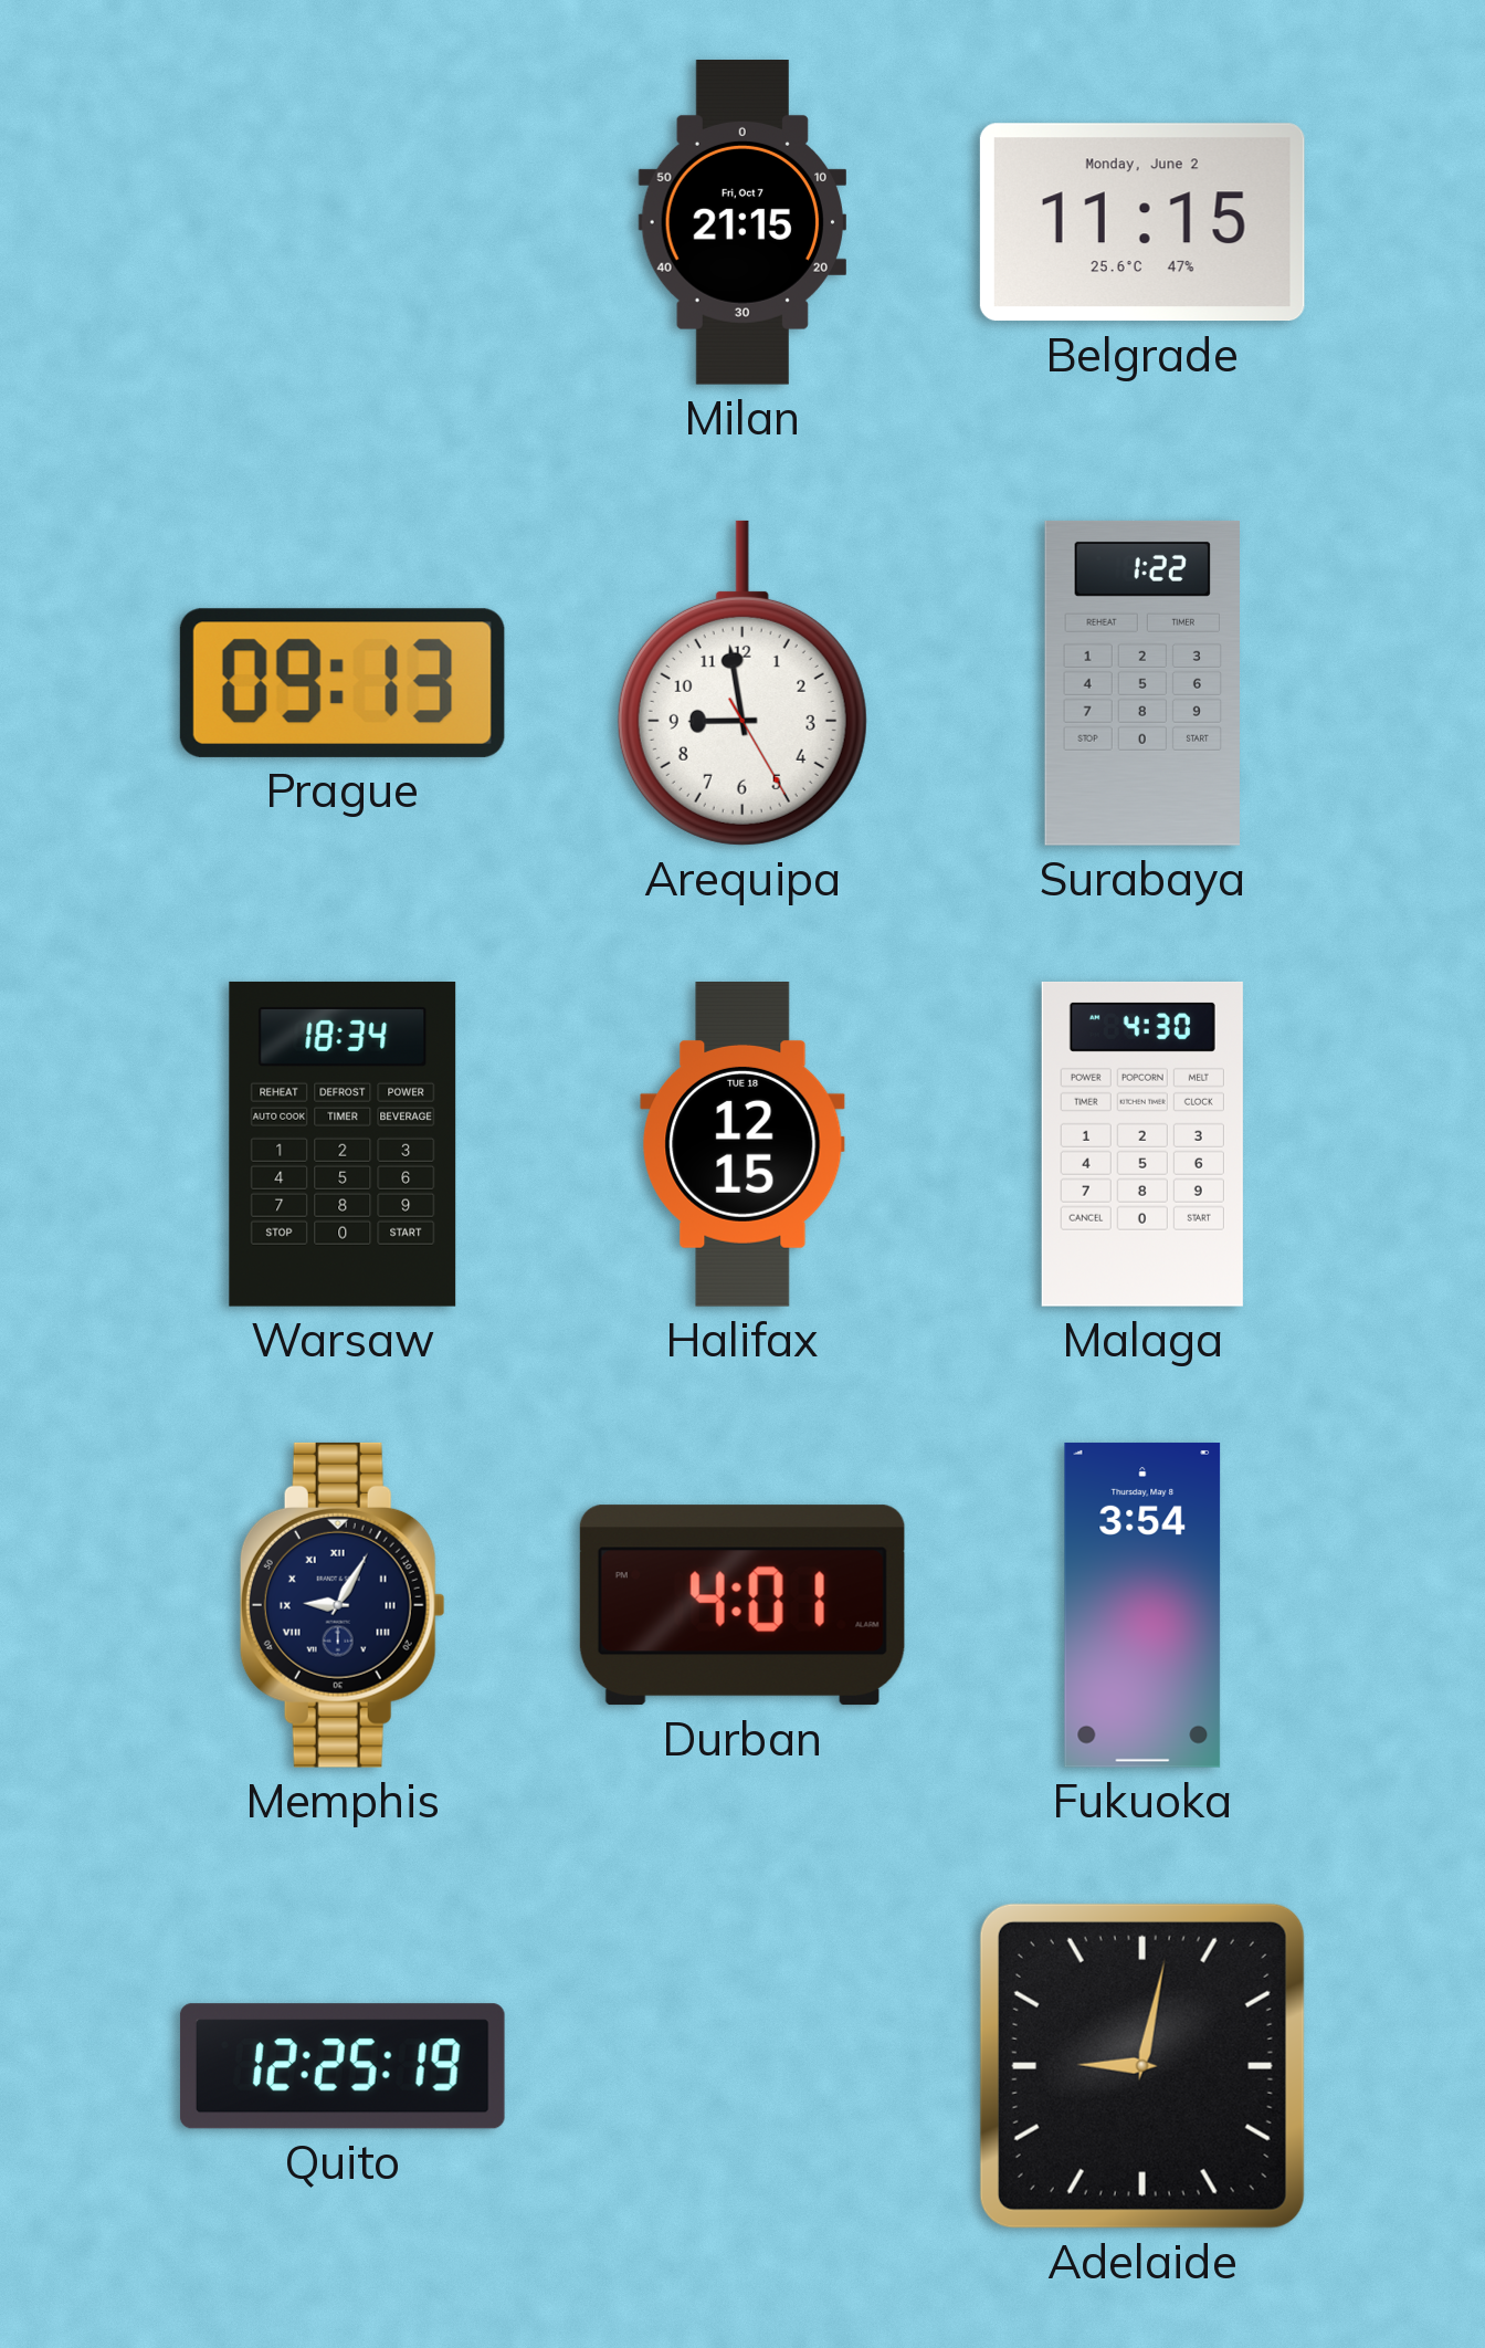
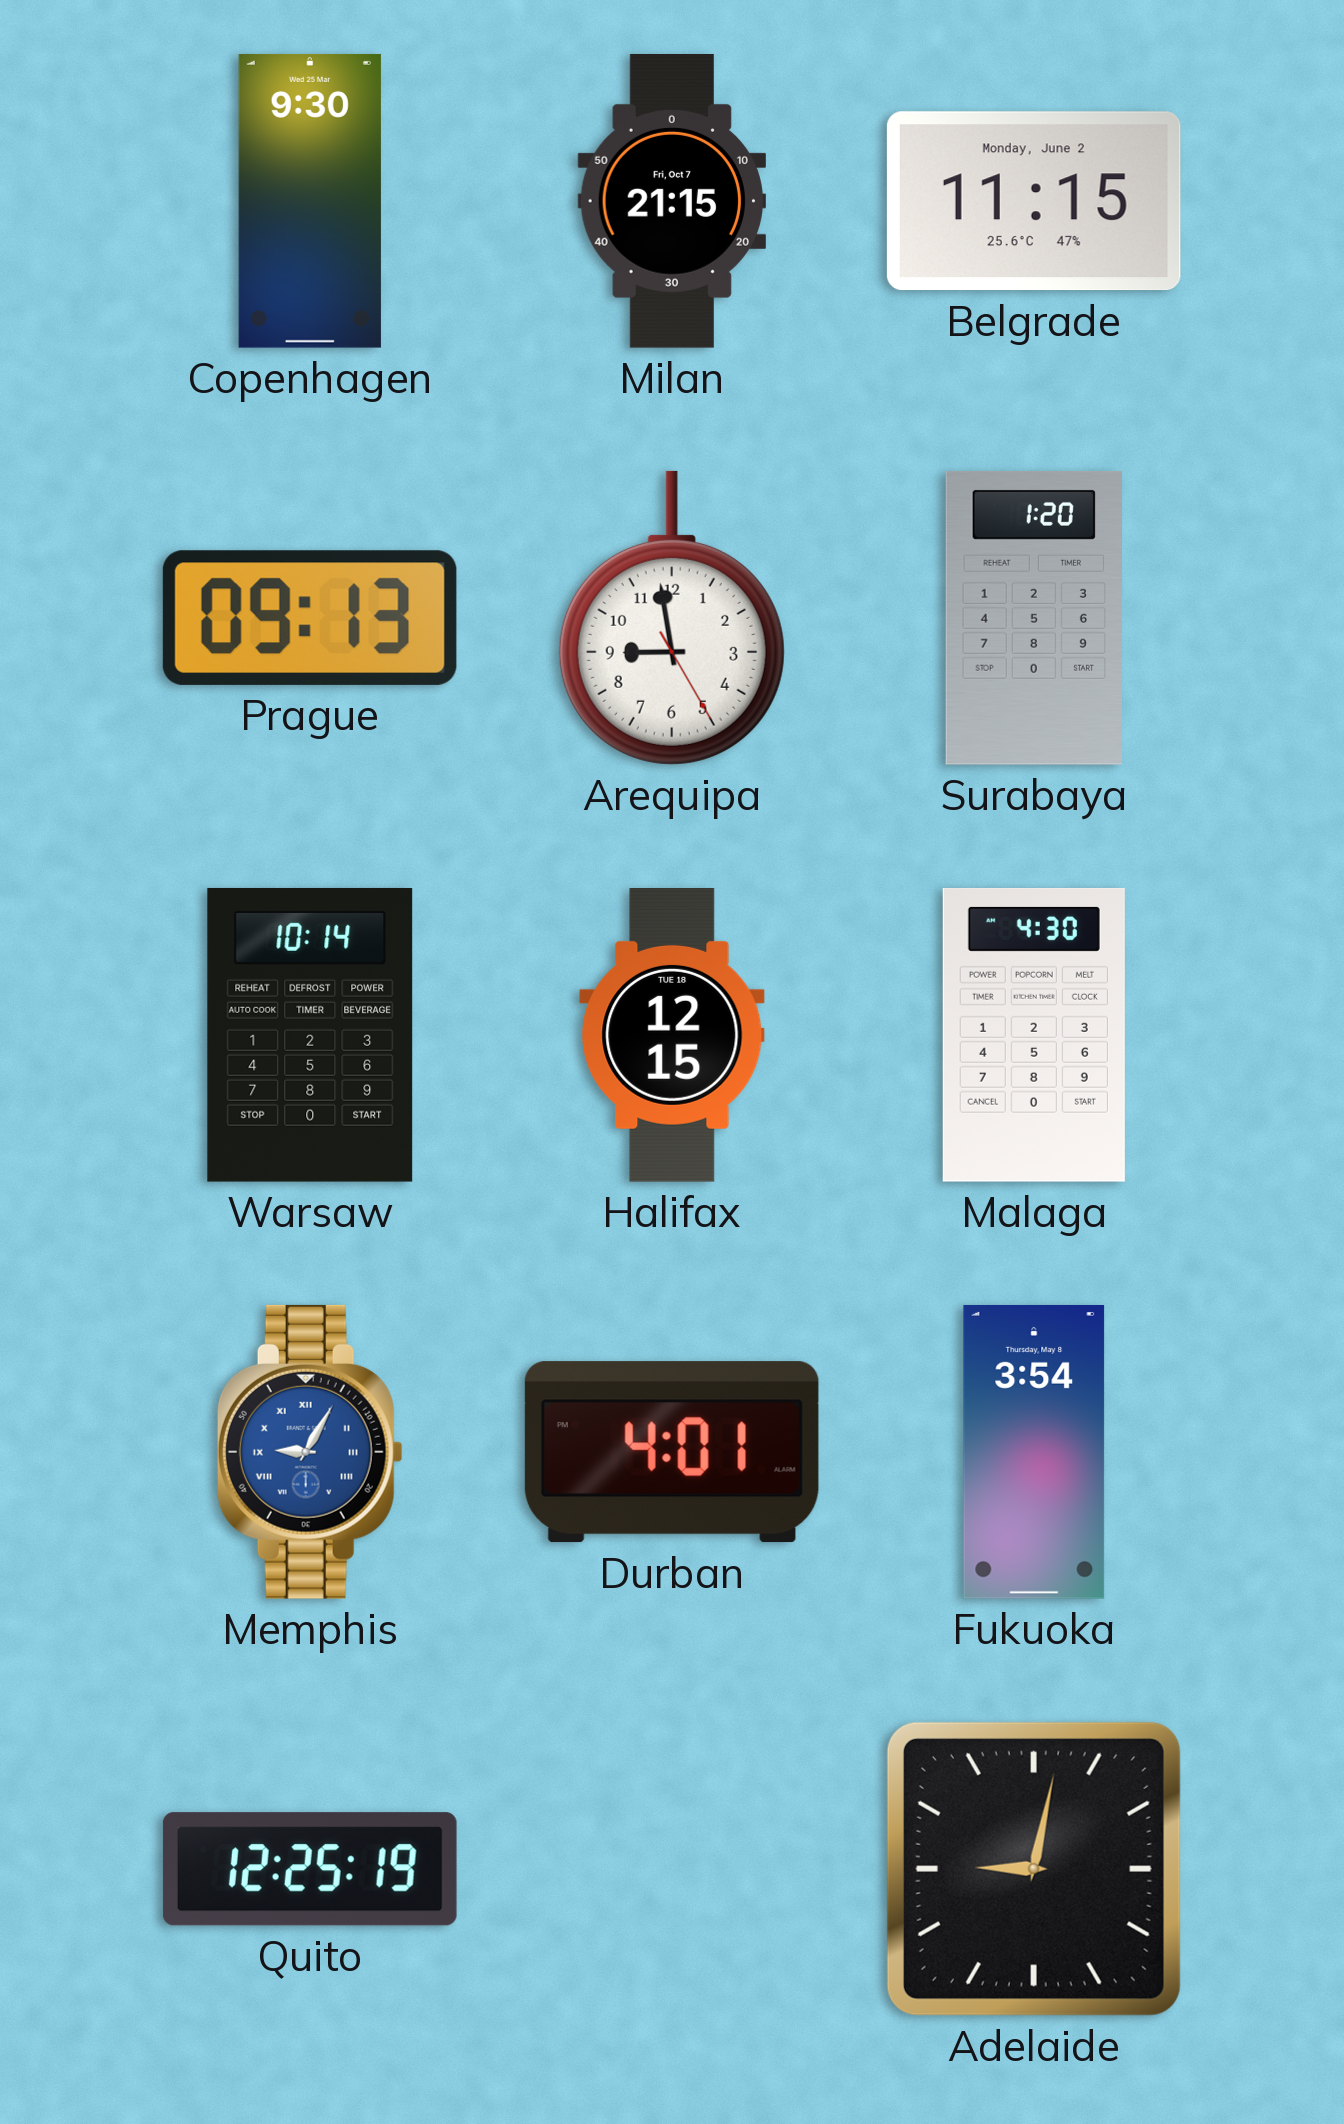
Copenhagen: none -> 9:30
Surabaya: 1:22 -> 1:20
Warsaw: 18:34 -> 10:14
Memphis dial: navy -> blue
